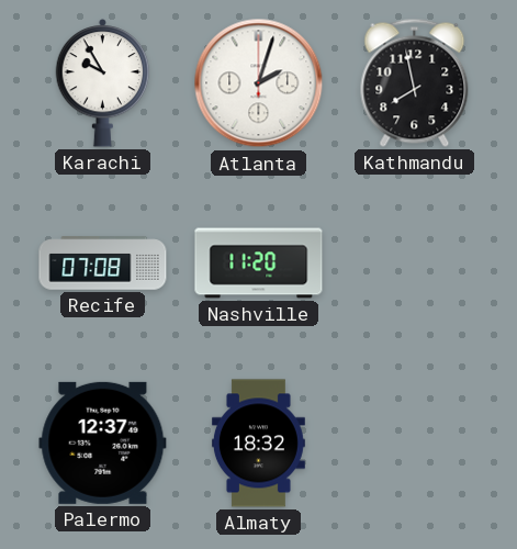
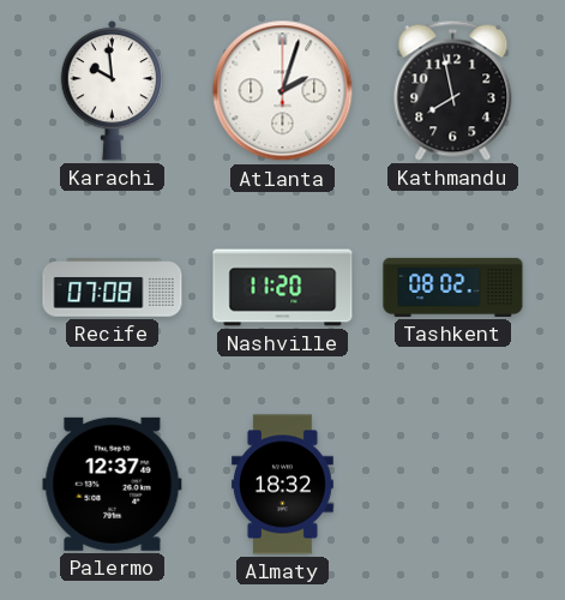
Karachi: 9:55 -> 9:59
Tashkent: none -> 08:02
